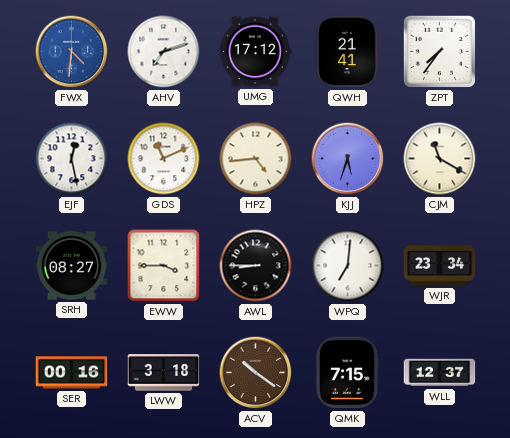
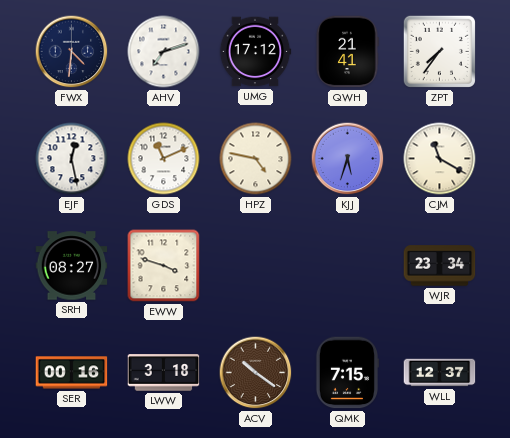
FWX dial: blue -> navy
HPZ: 4:44 -> 4:47
EWW: 3:45 -> 3:48
AWL: 8:45 -> none
WPQ: 7:01 -> none
